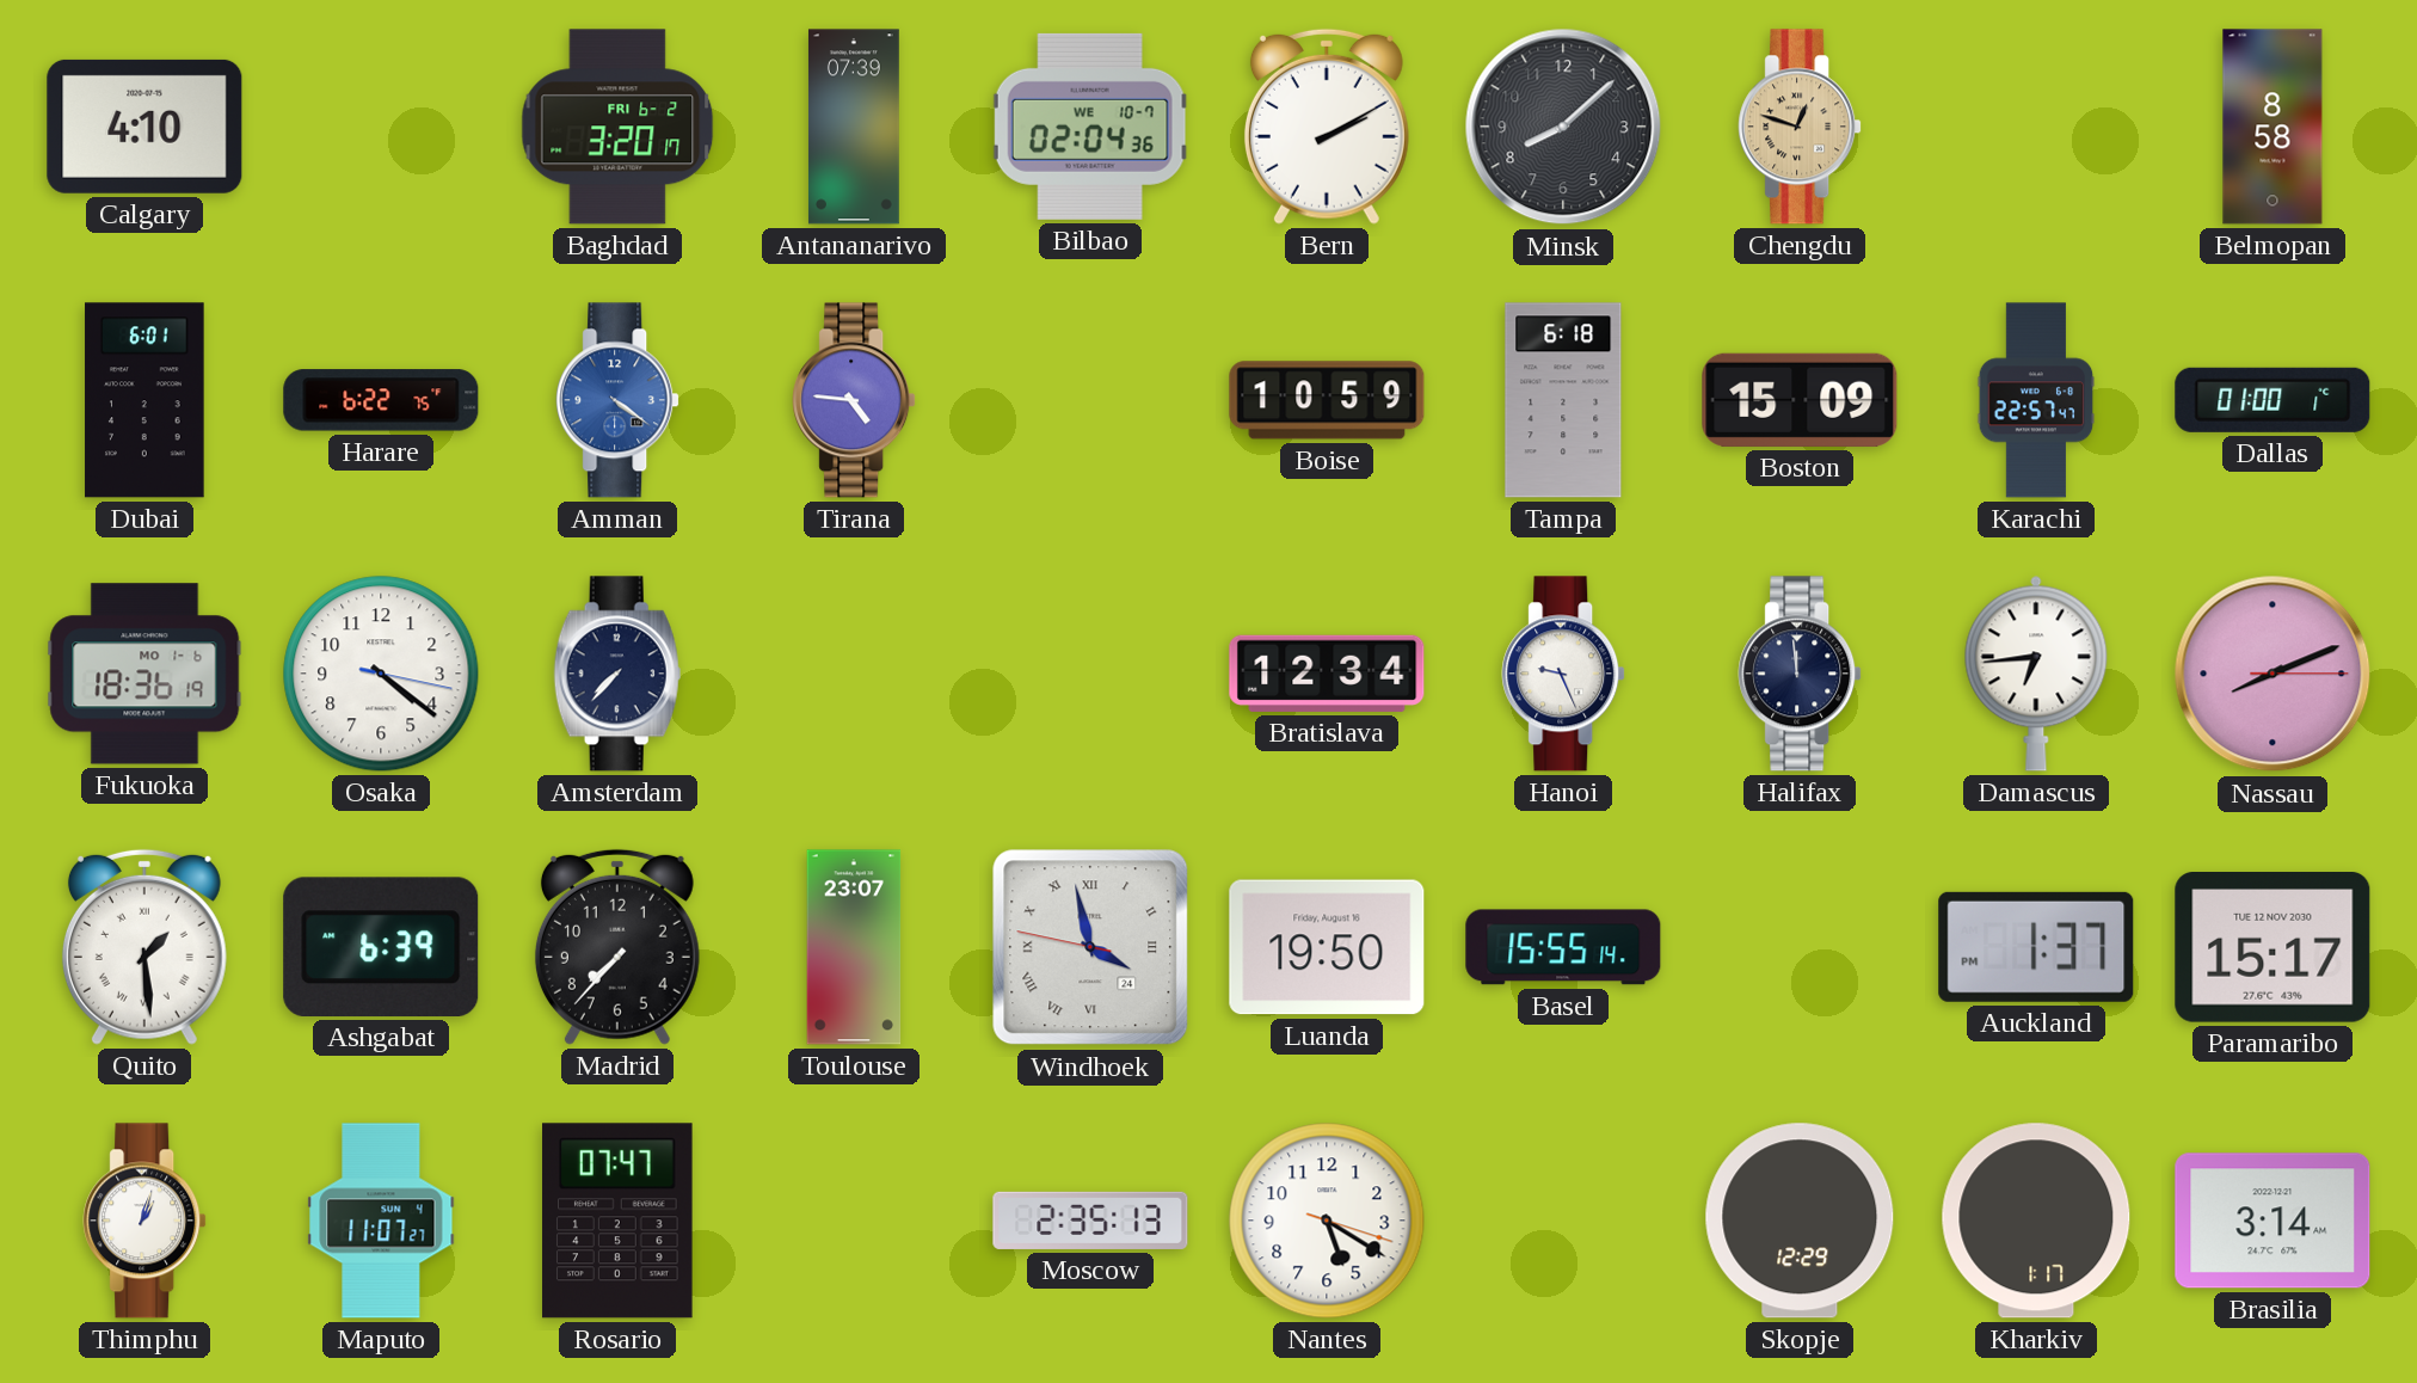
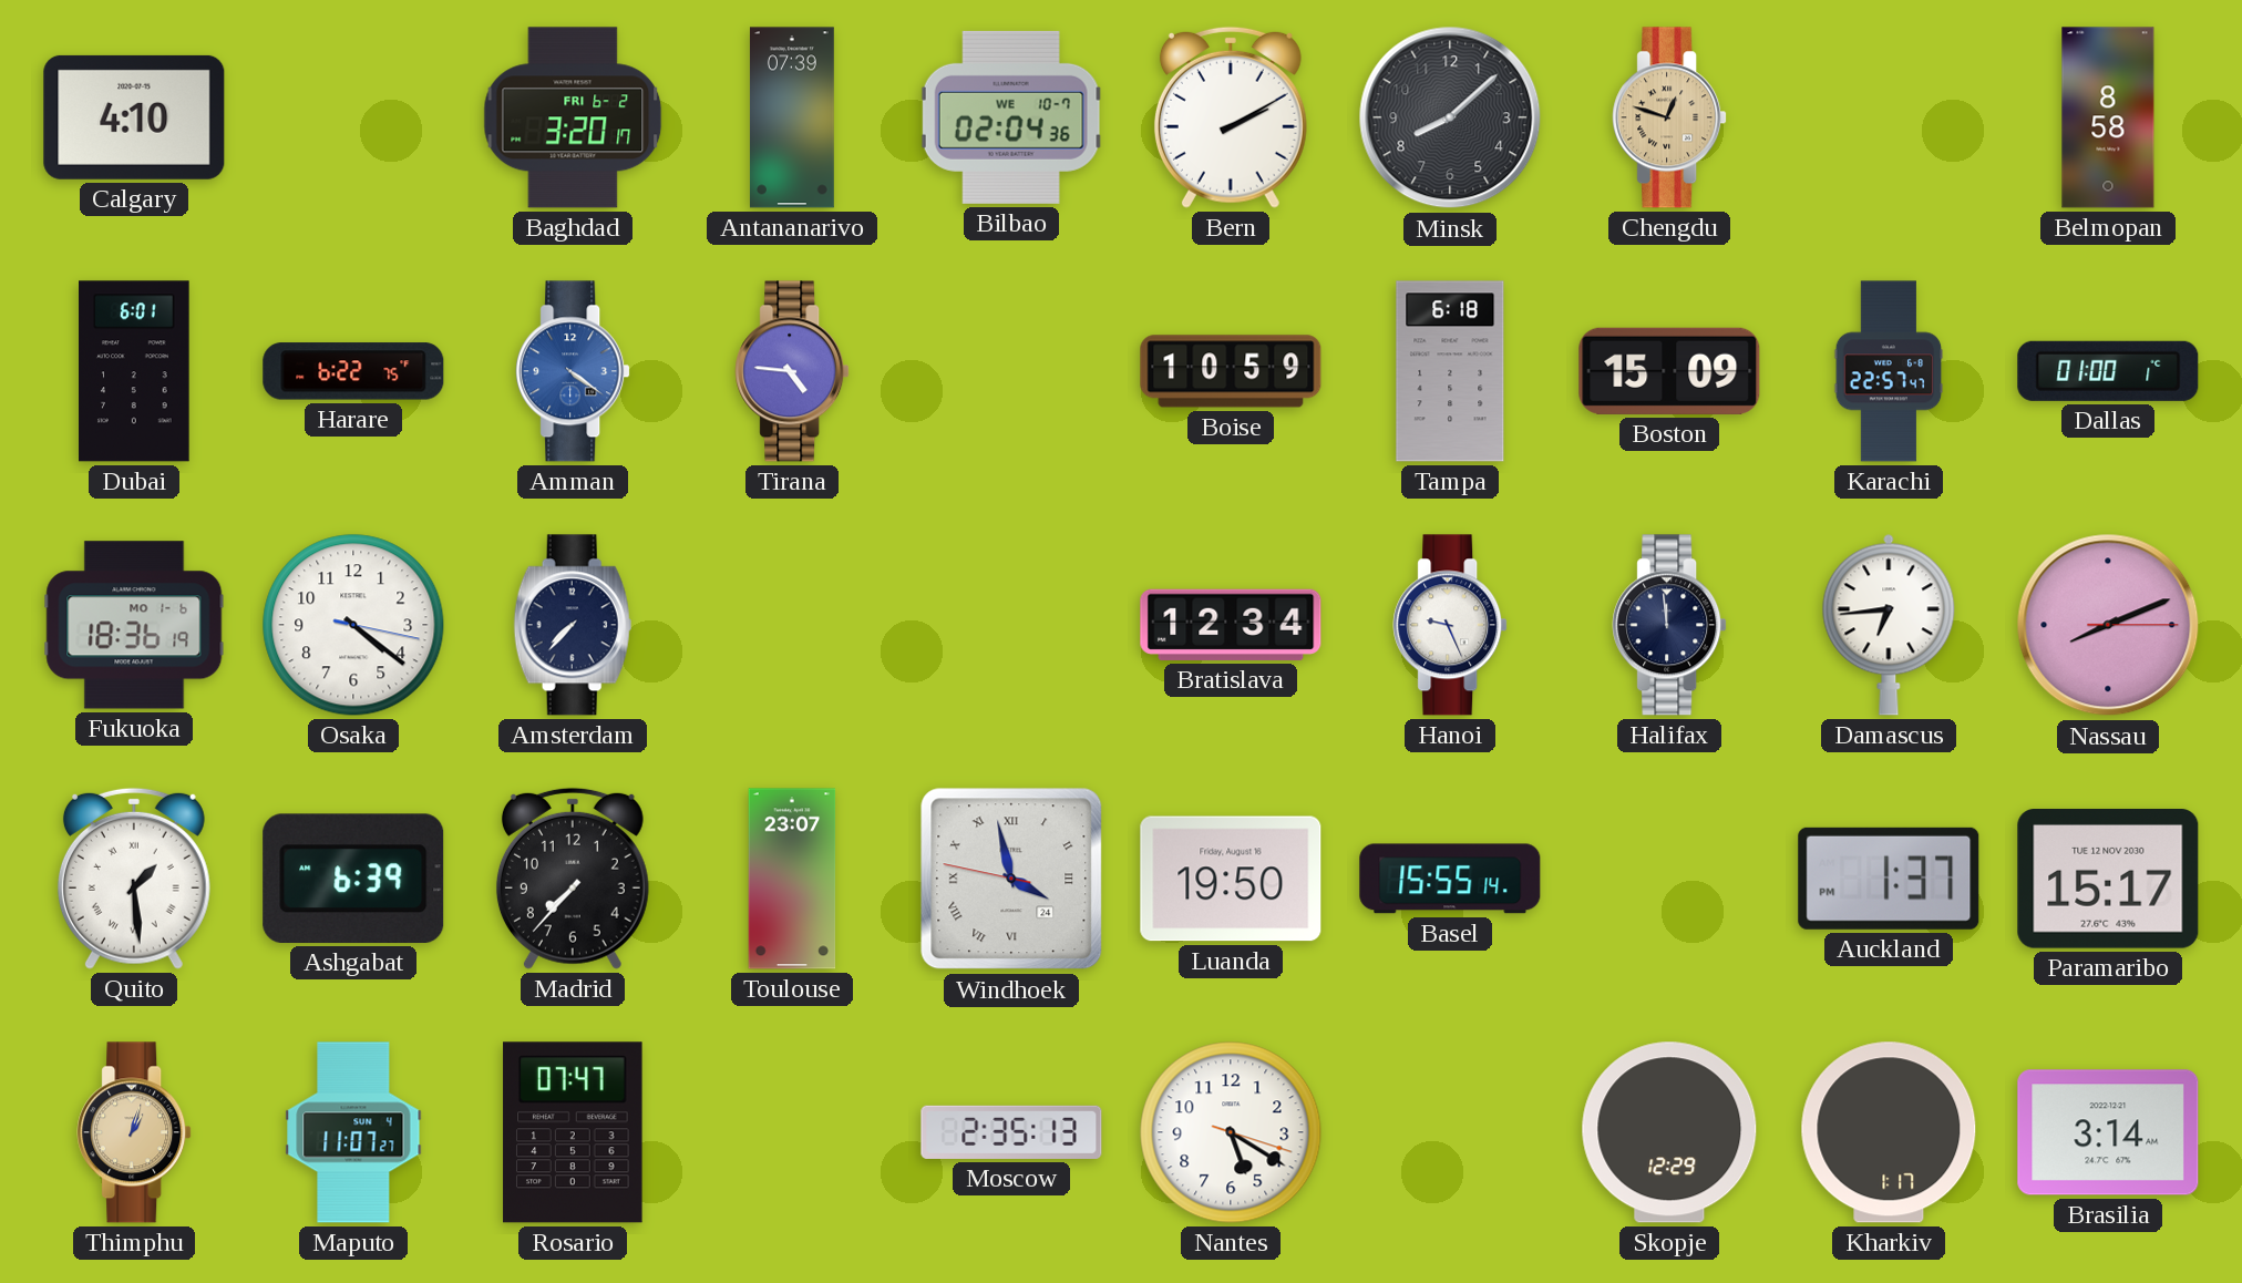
Thimphu dial: white -> champagne
